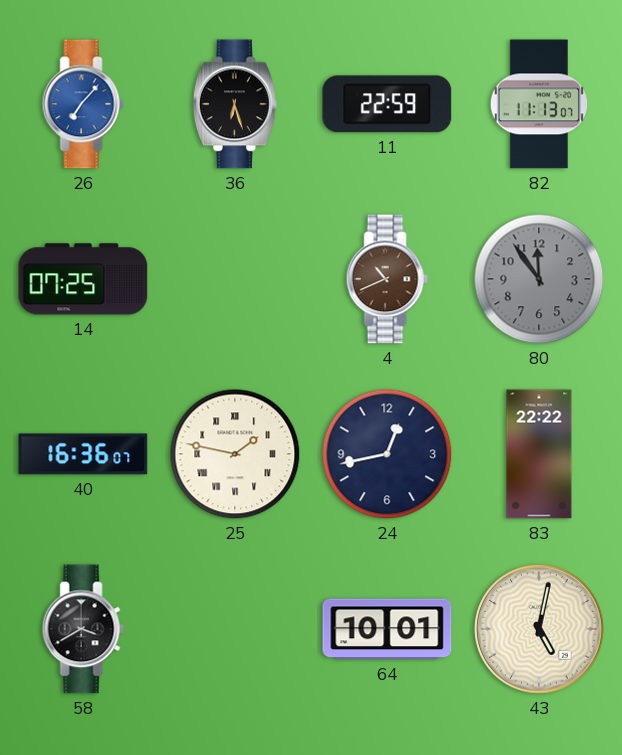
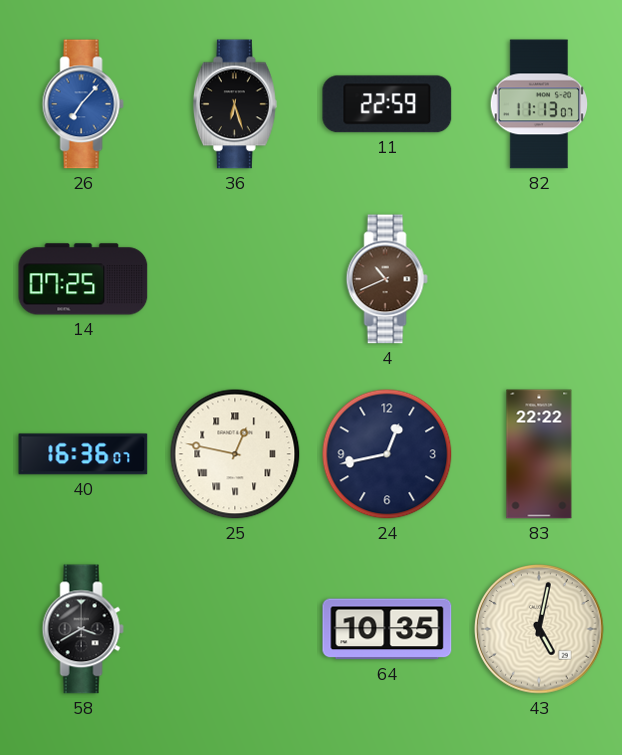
80: 11:54 -> none
25: 1:47 -> 12:47
64: 10:01 -> 10:35
